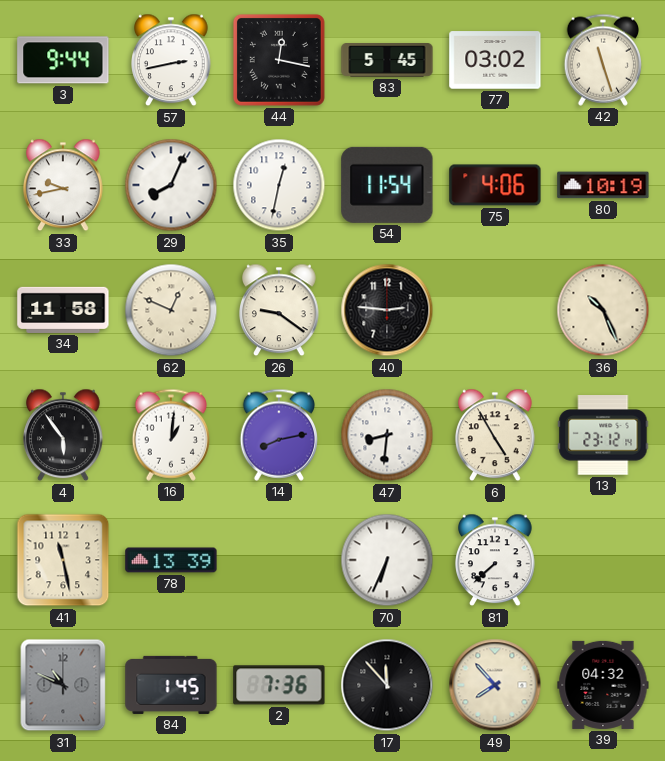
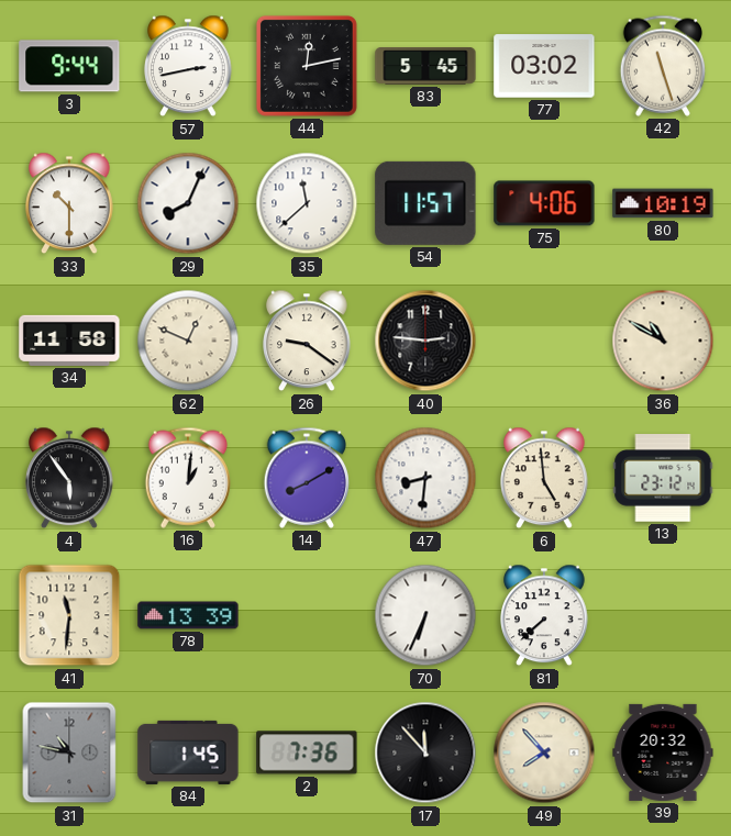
44: 12:17 -> 12:13
33: 9:43 -> 10:30
35: 12:32 -> 11:38
54: 11:54 -> 11:57
36: 10:26 -> 10:50
14: 8:13 -> 8:10
6: 4:55 -> 4:59
41: 11:28 -> 11:31
31: 10:49 -> 10:47
39: 04:32 -> 20:32
